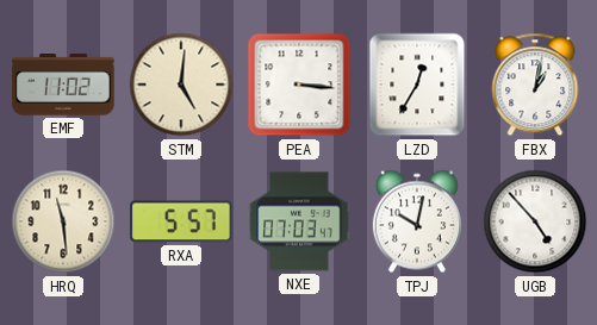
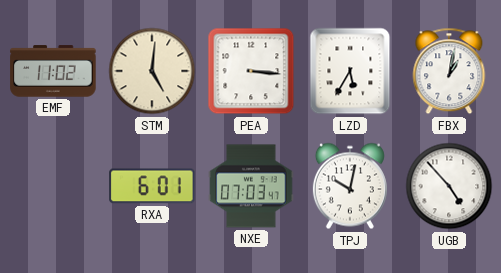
LZD: 12:35 -> 5:35
HRQ: 11:29 -> none
RXA: 5:57 -> 6:01
